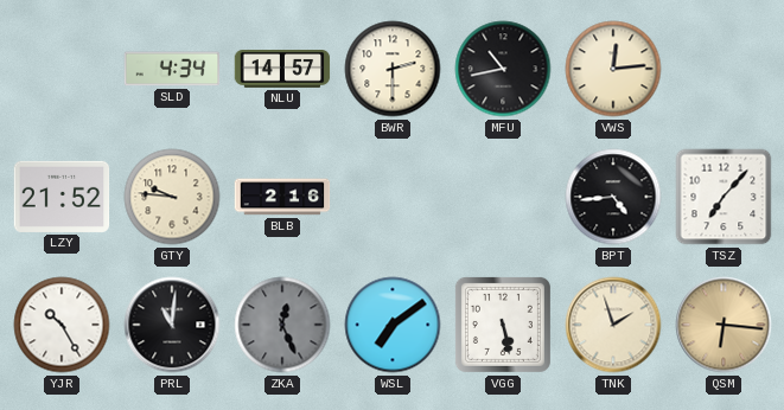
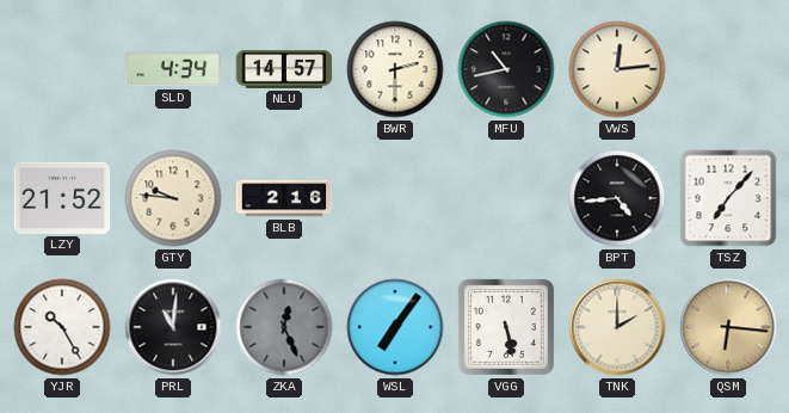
WSL: 7:09 -> 7:06
TNK: 1:57 -> 2:00
